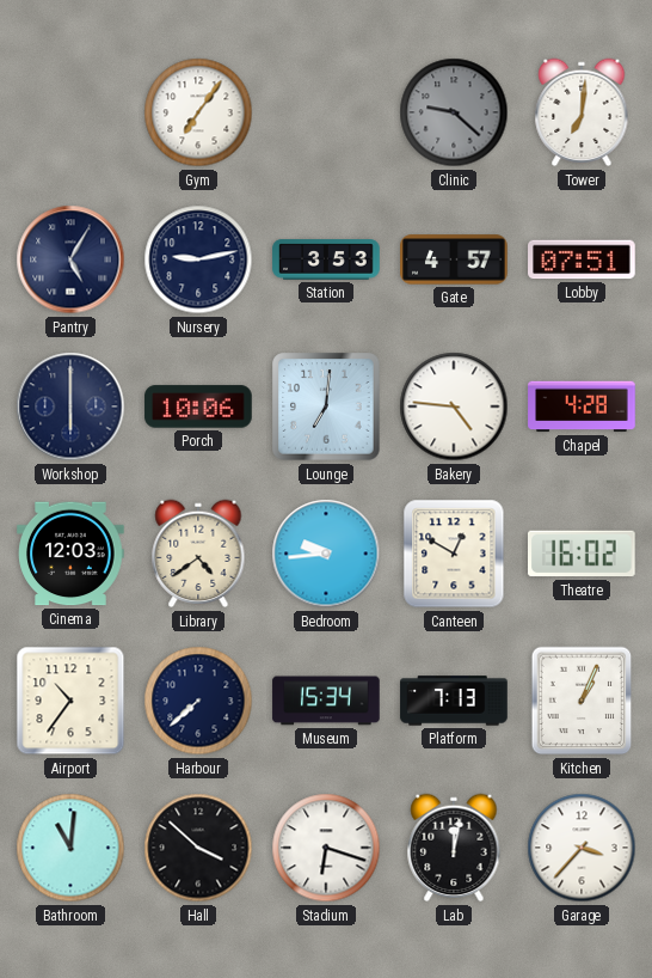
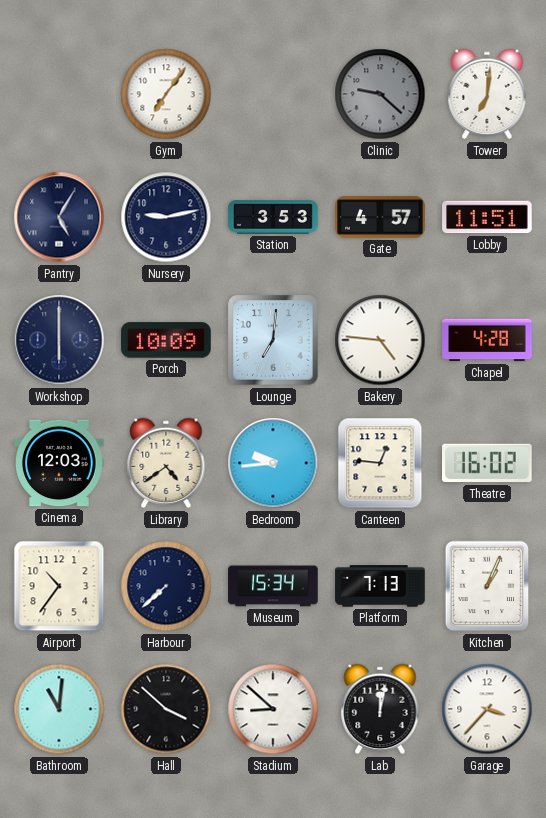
Lobby: 07:51 -> 11:51
Porch: 10:06 -> 10:09
Canteen: 12:50 -> 12:46
Stadium: 6:18 -> 8:52
